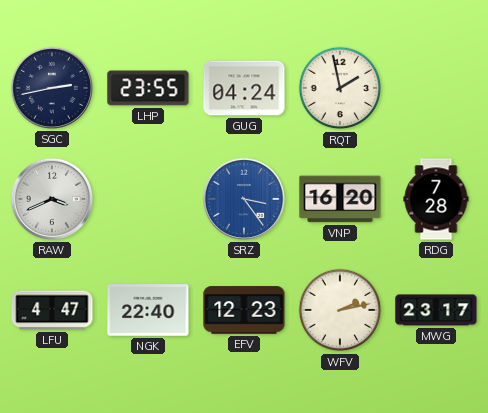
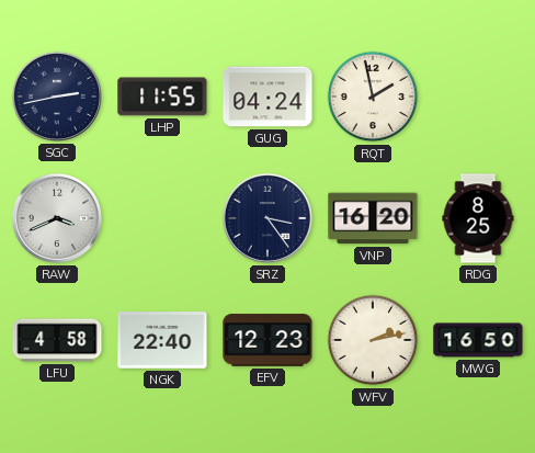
LHP: 23:55 -> 11:55
SRZ dial: blue -> navy
RDG: 7:28 -> 8:25
LFU: 4:47 -> 4:58
MWG: 23:17 -> 16:50
